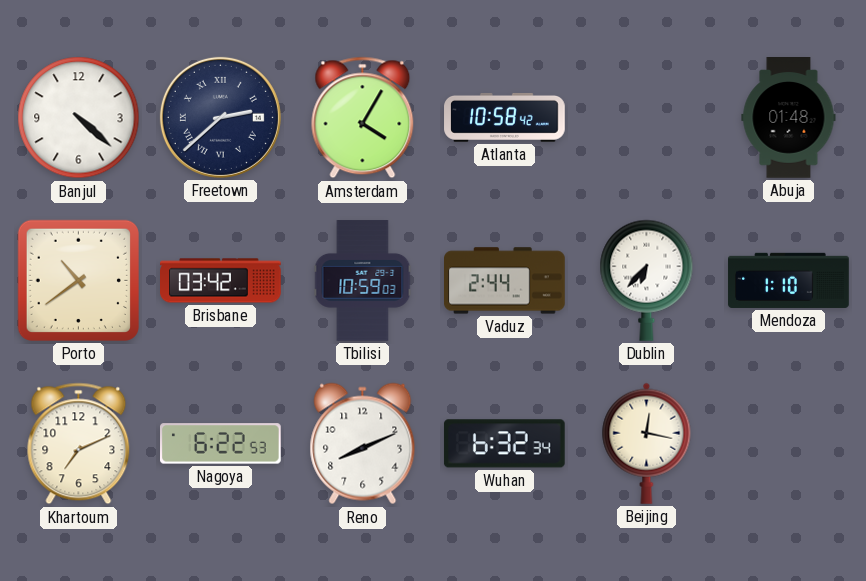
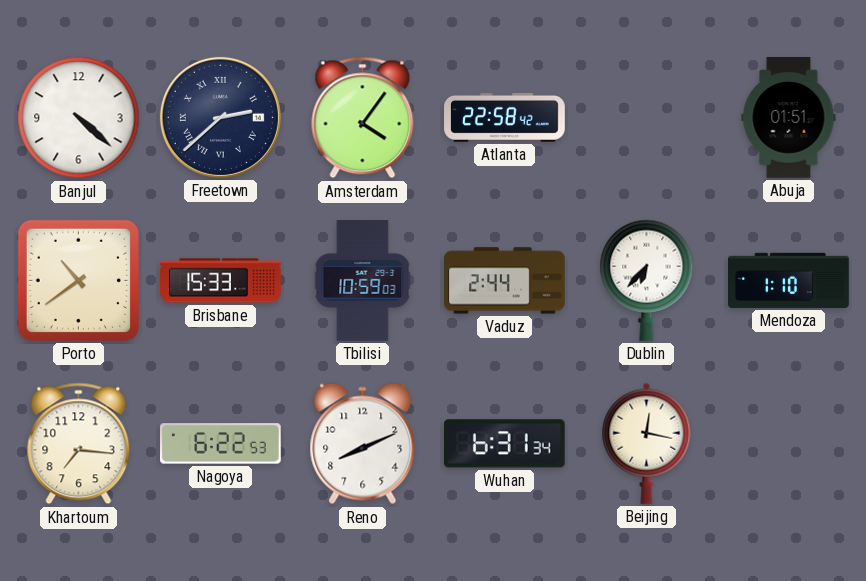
Amsterdam: 4:05 -> 4:06
Atlanta: 10:58 -> 22:58
Abuja: 01:48 -> 01:51
Brisbane: 03:42 -> 15:33
Khartoum: 7:11 -> 7:16
Wuhan: 6:32 -> 6:31
